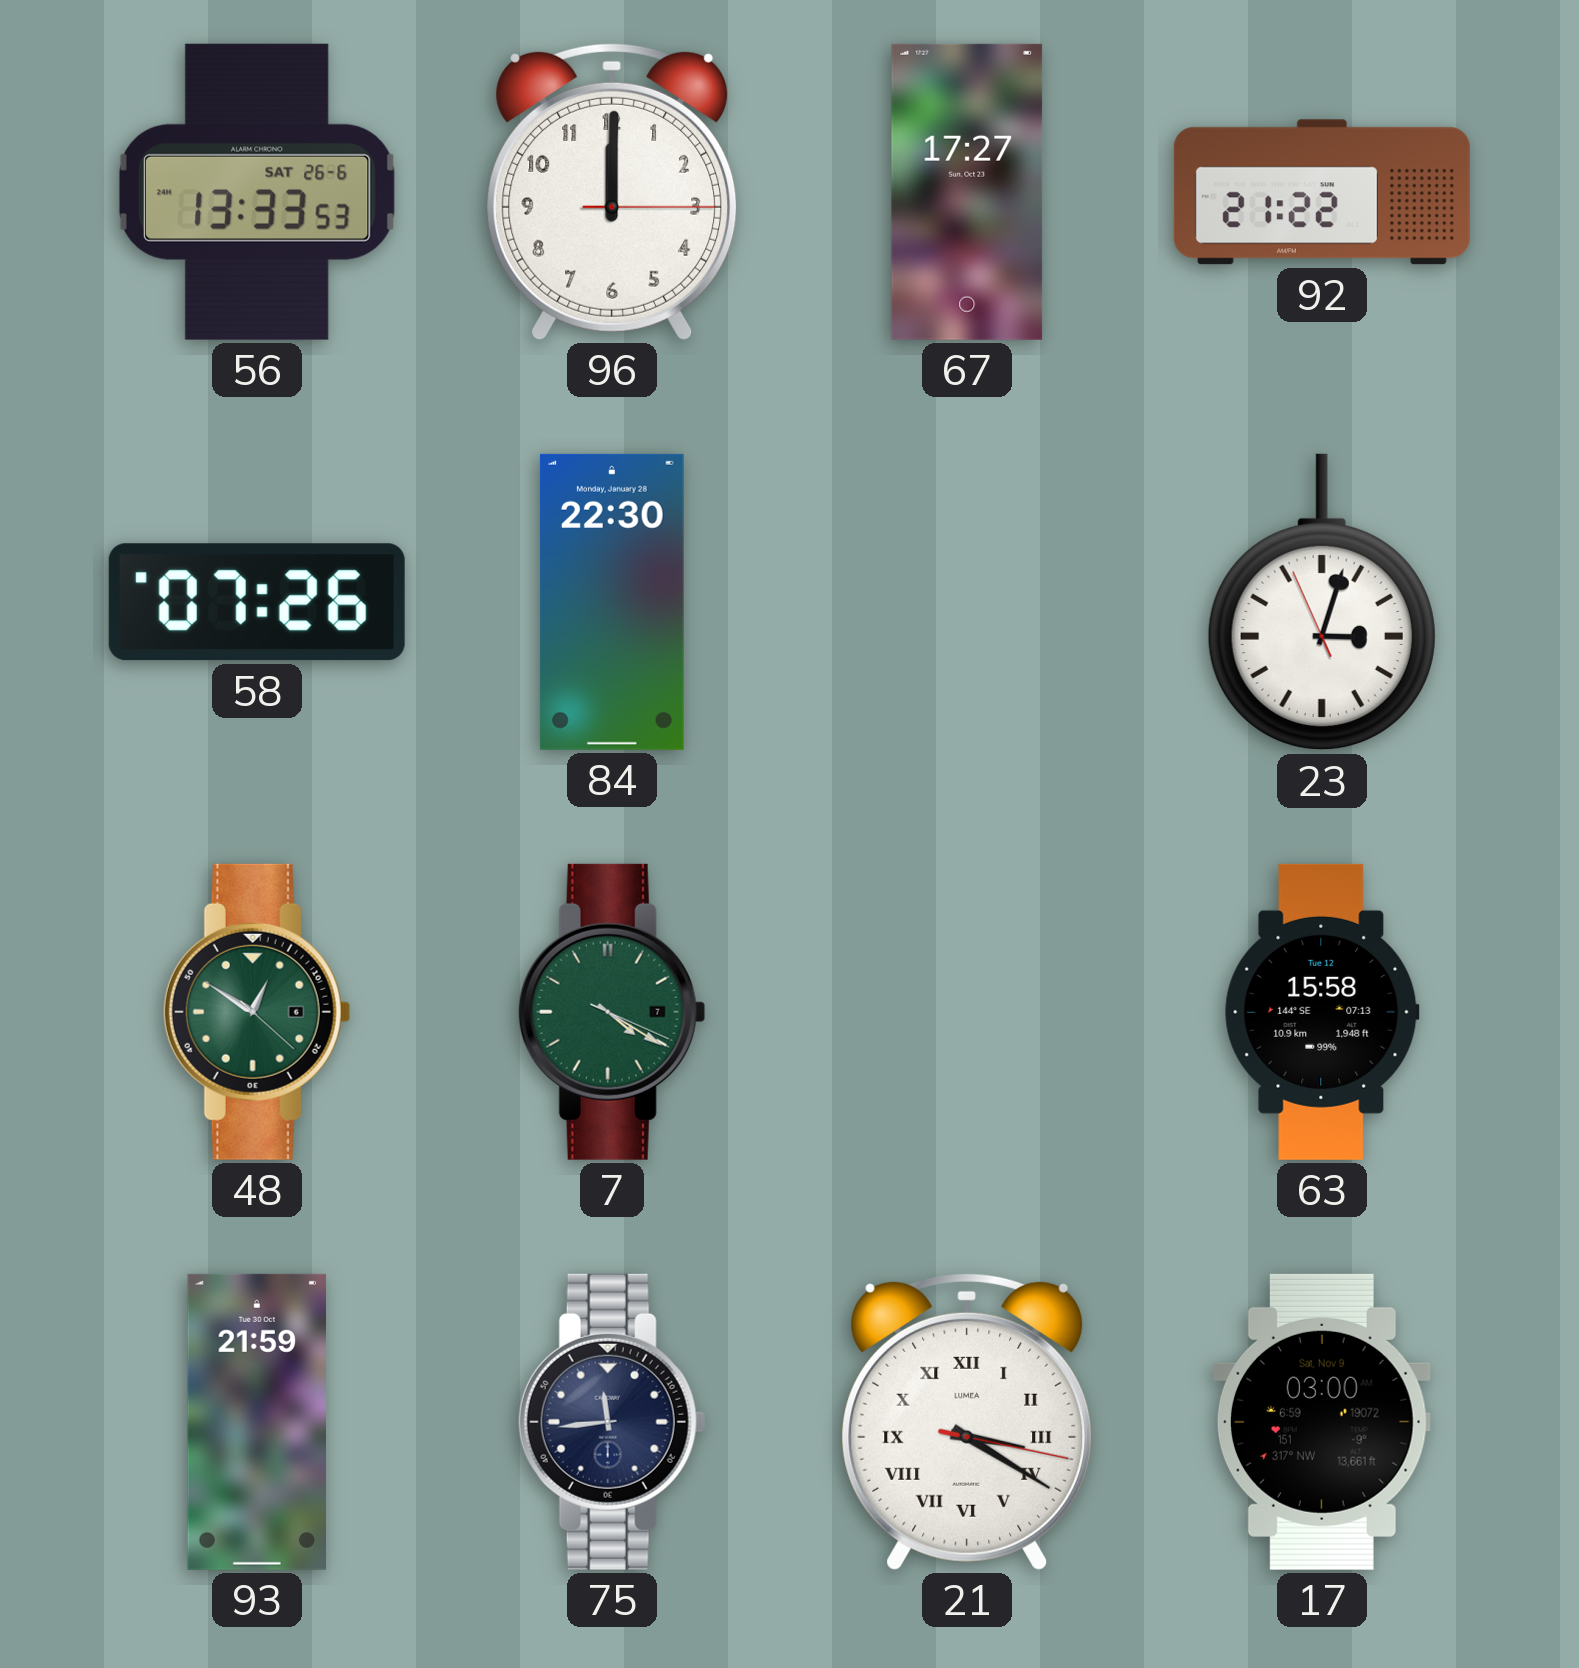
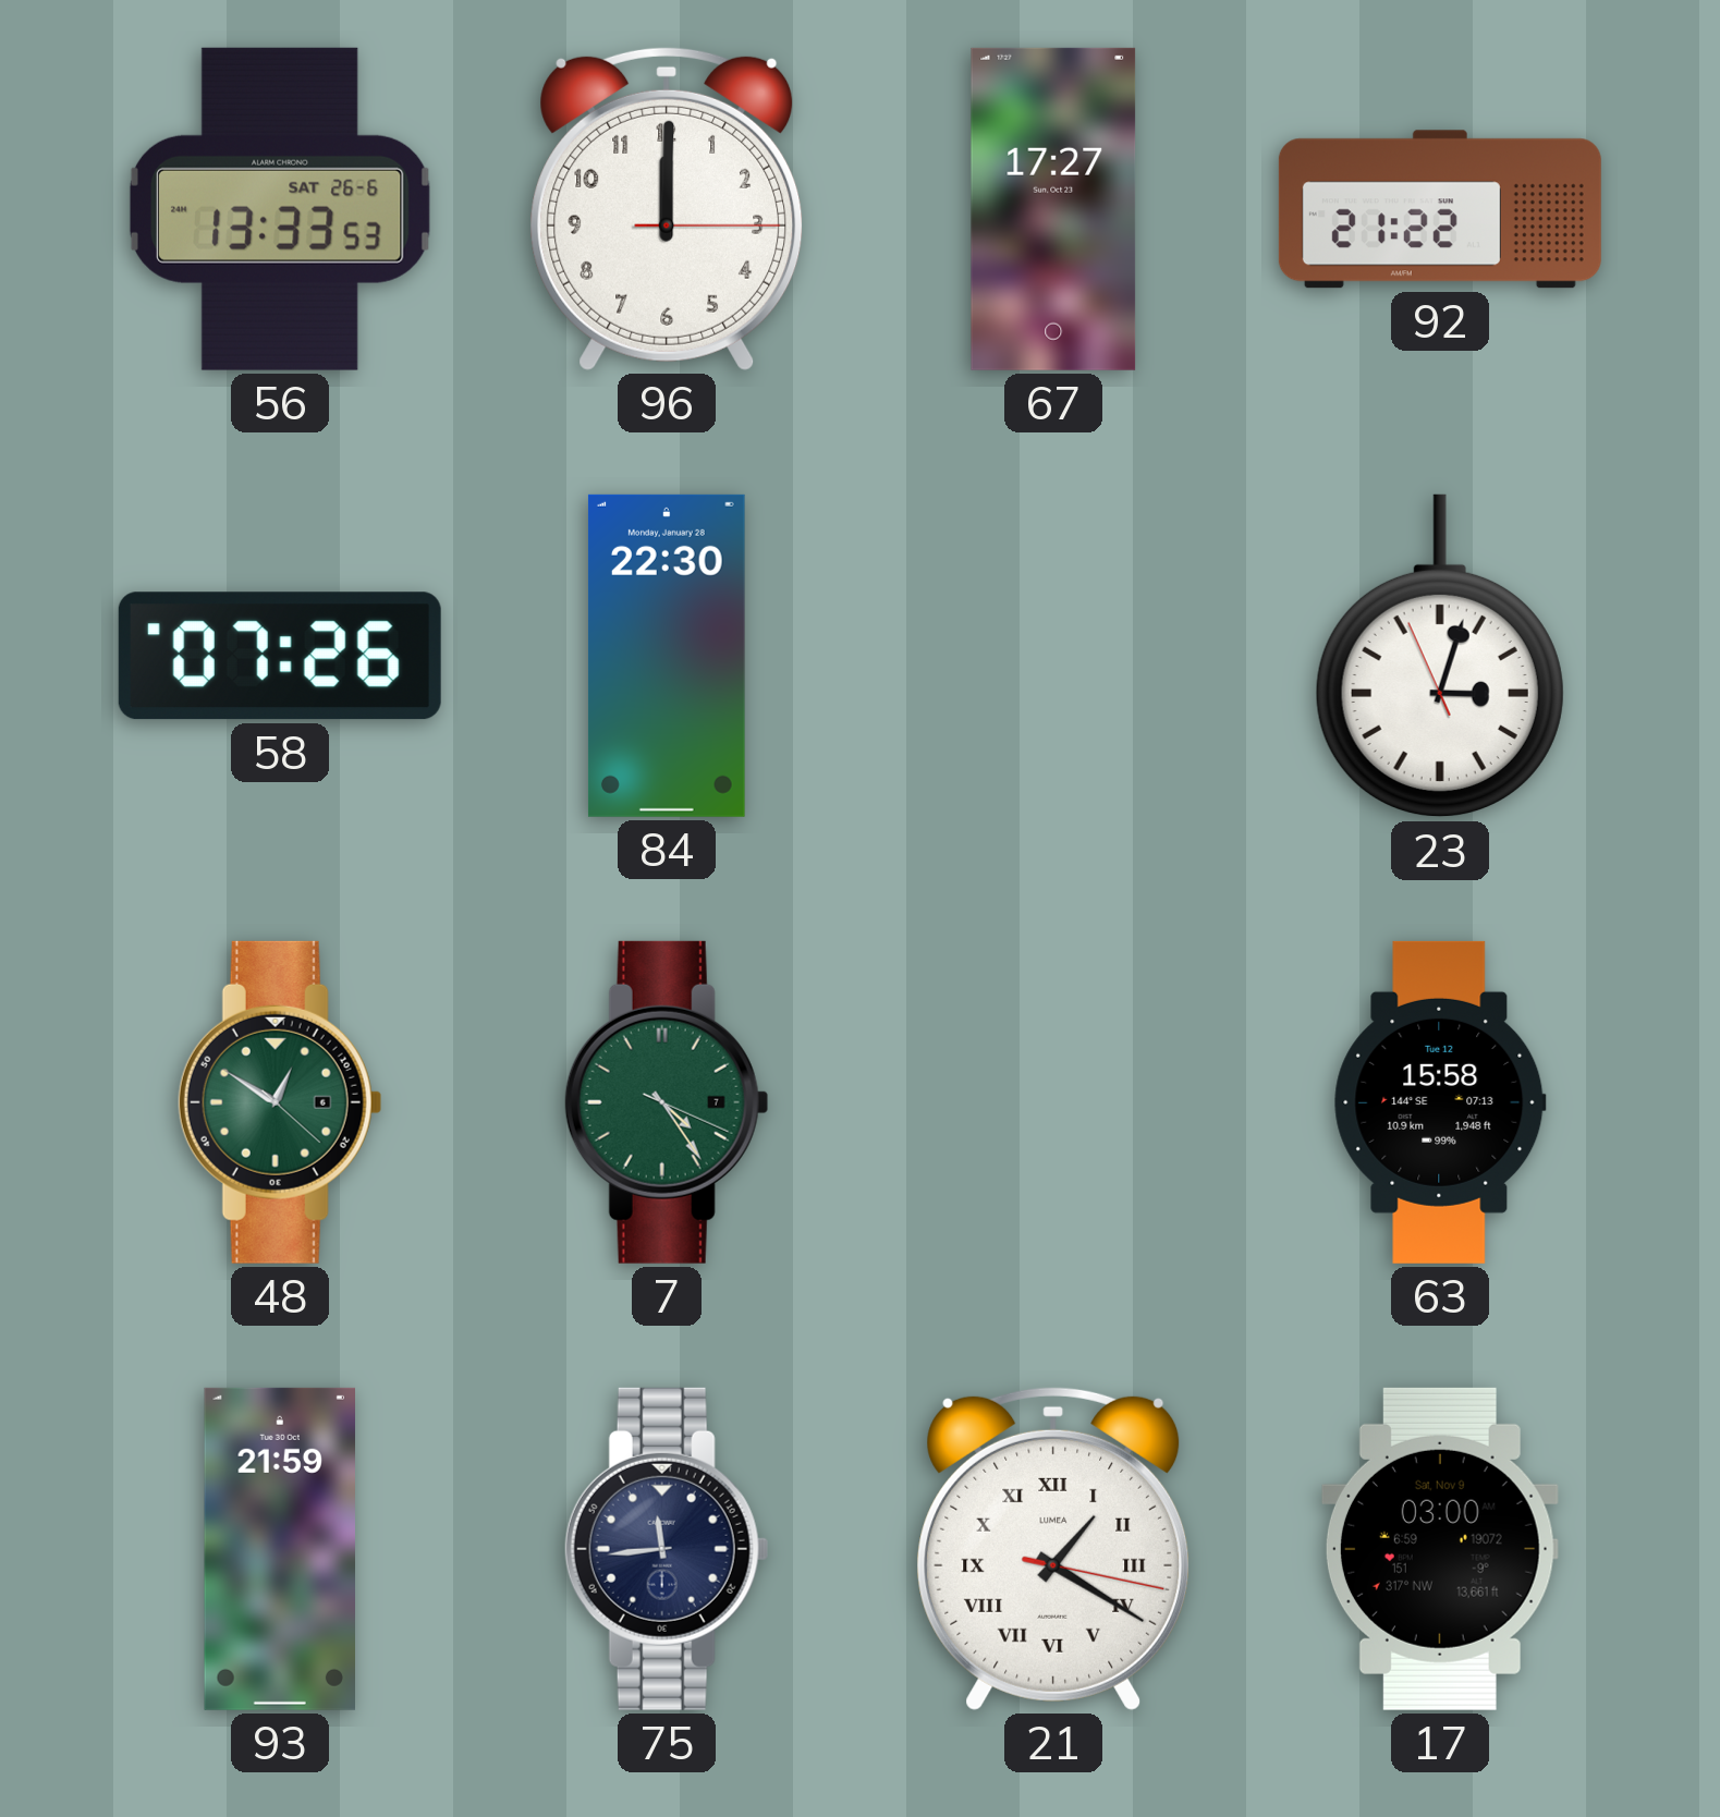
7: 4:20 -> 4:24
21: 3:20 -> 1:20
